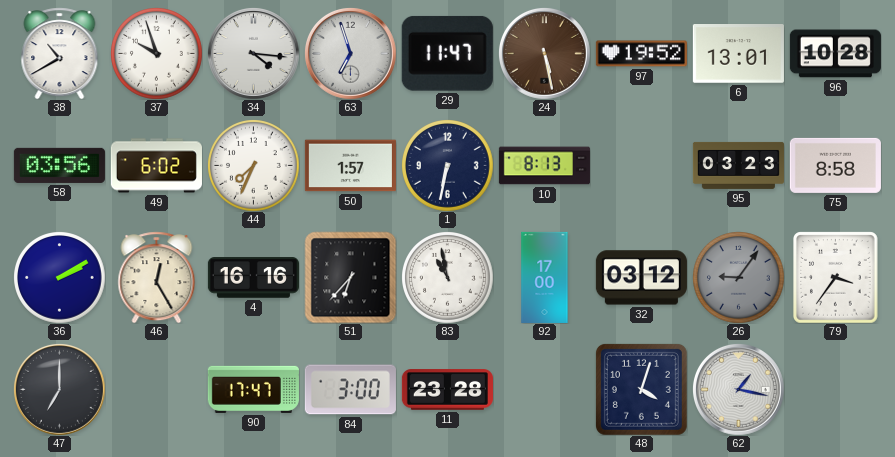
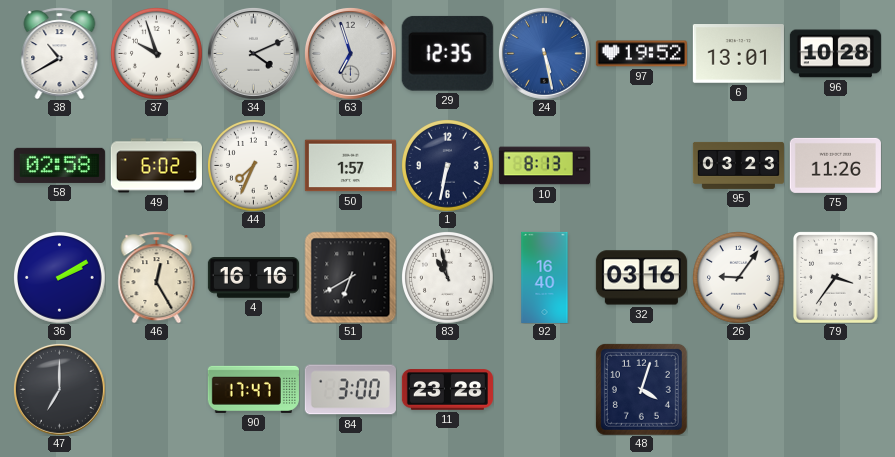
34: 4:16 -> 4:11
29: 11:47 -> 12:35
24 dial: brown -> blue
58: 03:56 -> 02:58
75: 8:58 -> 11:26
51: 6:37 -> 6:40
92: 17:00 -> 16:40
32: 03:12 -> 03:16
26 dial: grey -> white
62: 1:17 -> none
